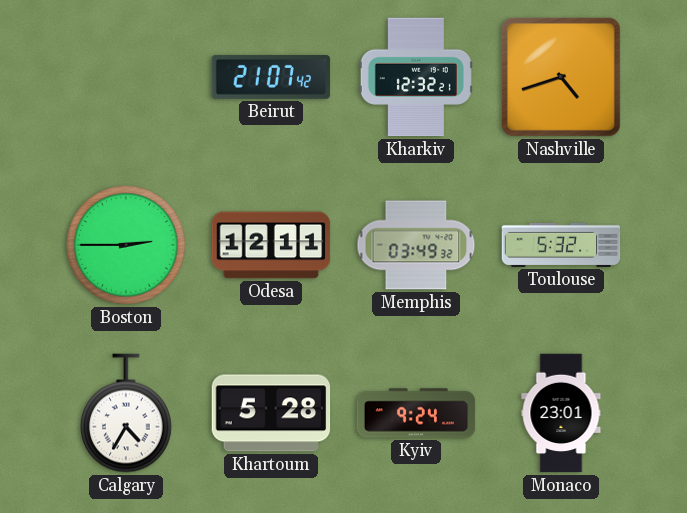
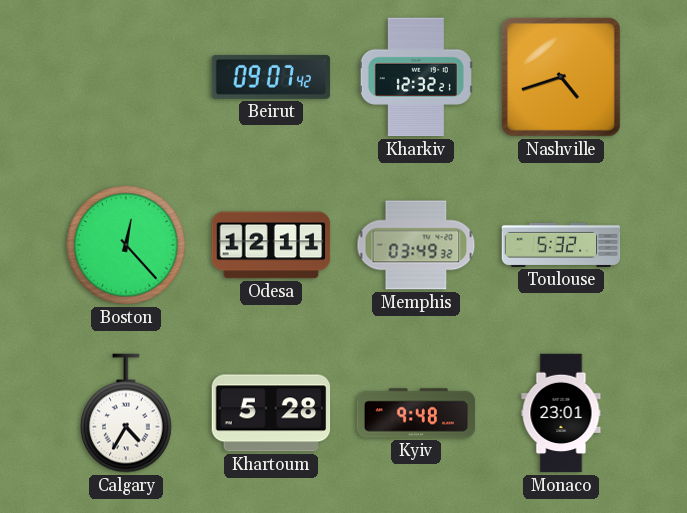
Beirut: 21:07 -> 09:07
Boston: 2:45 -> 12:23
Kyiv: 9:24 -> 9:48
